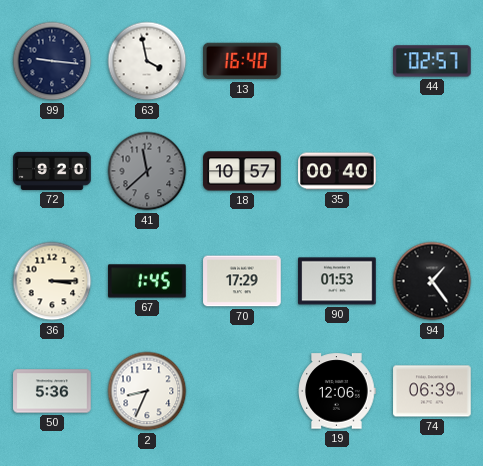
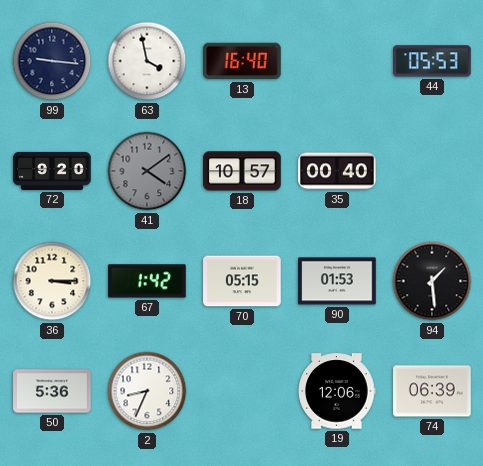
44: 02:57 -> 05:53
41: 11:38 -> 4:09
67: 1:45 -> 1:42
70: 17:29 -> 05:15
94: 1:24 -> 1:29
